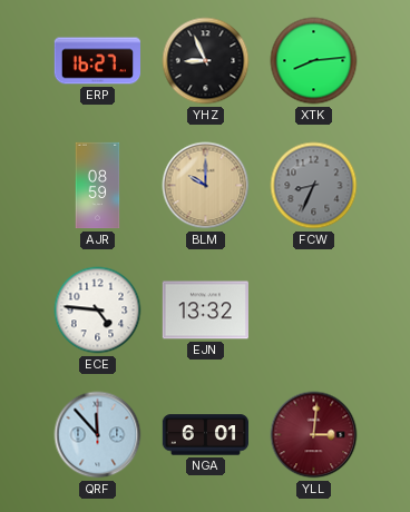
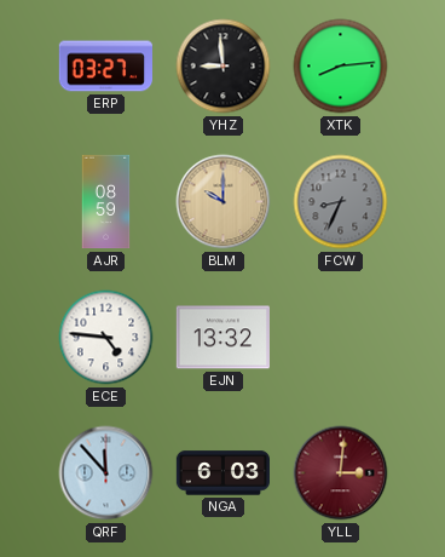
ERP: 16:27 -> 03:27
YHZ: 8:56 -> 8:59
NGA: 6:01 -> 6:03
